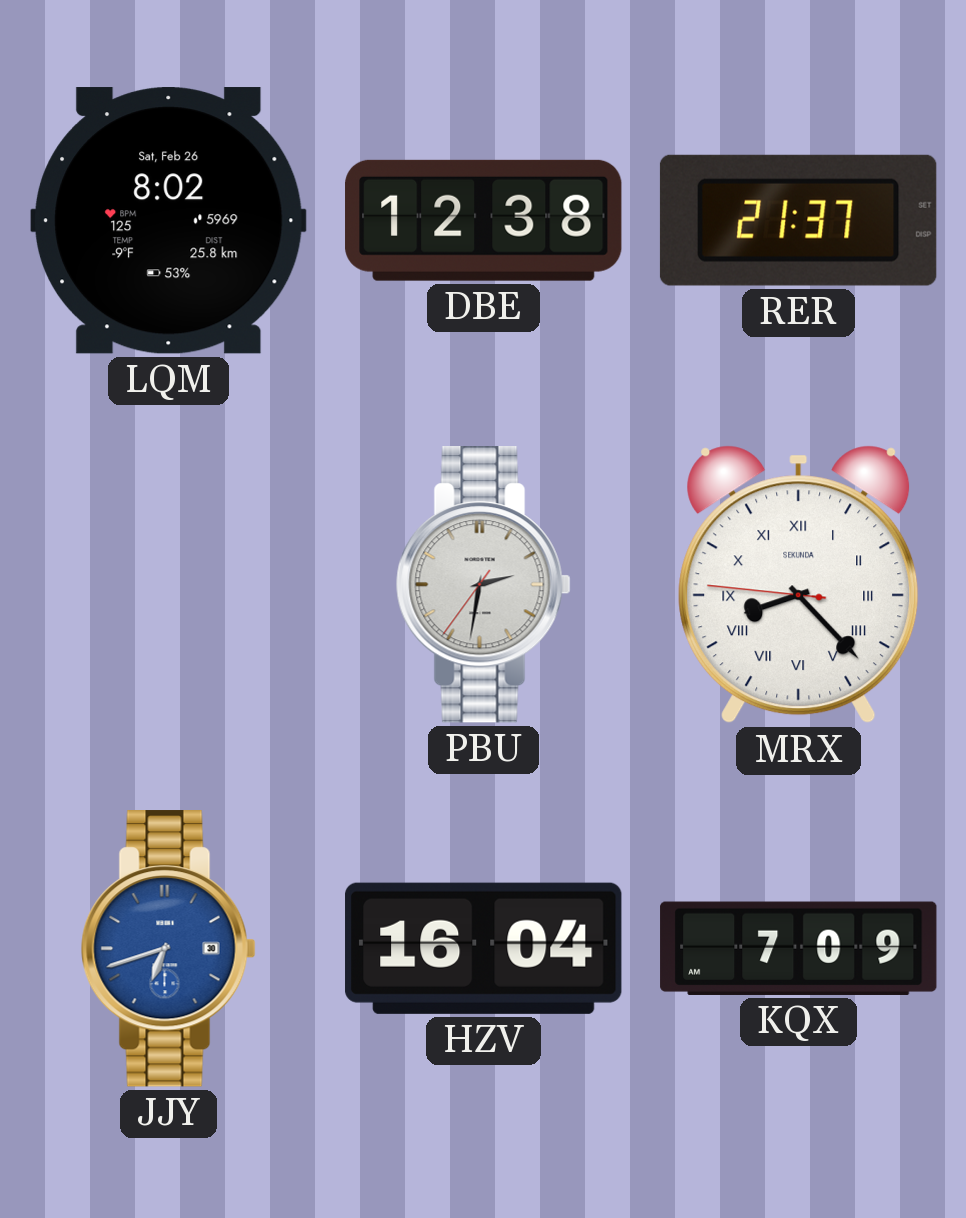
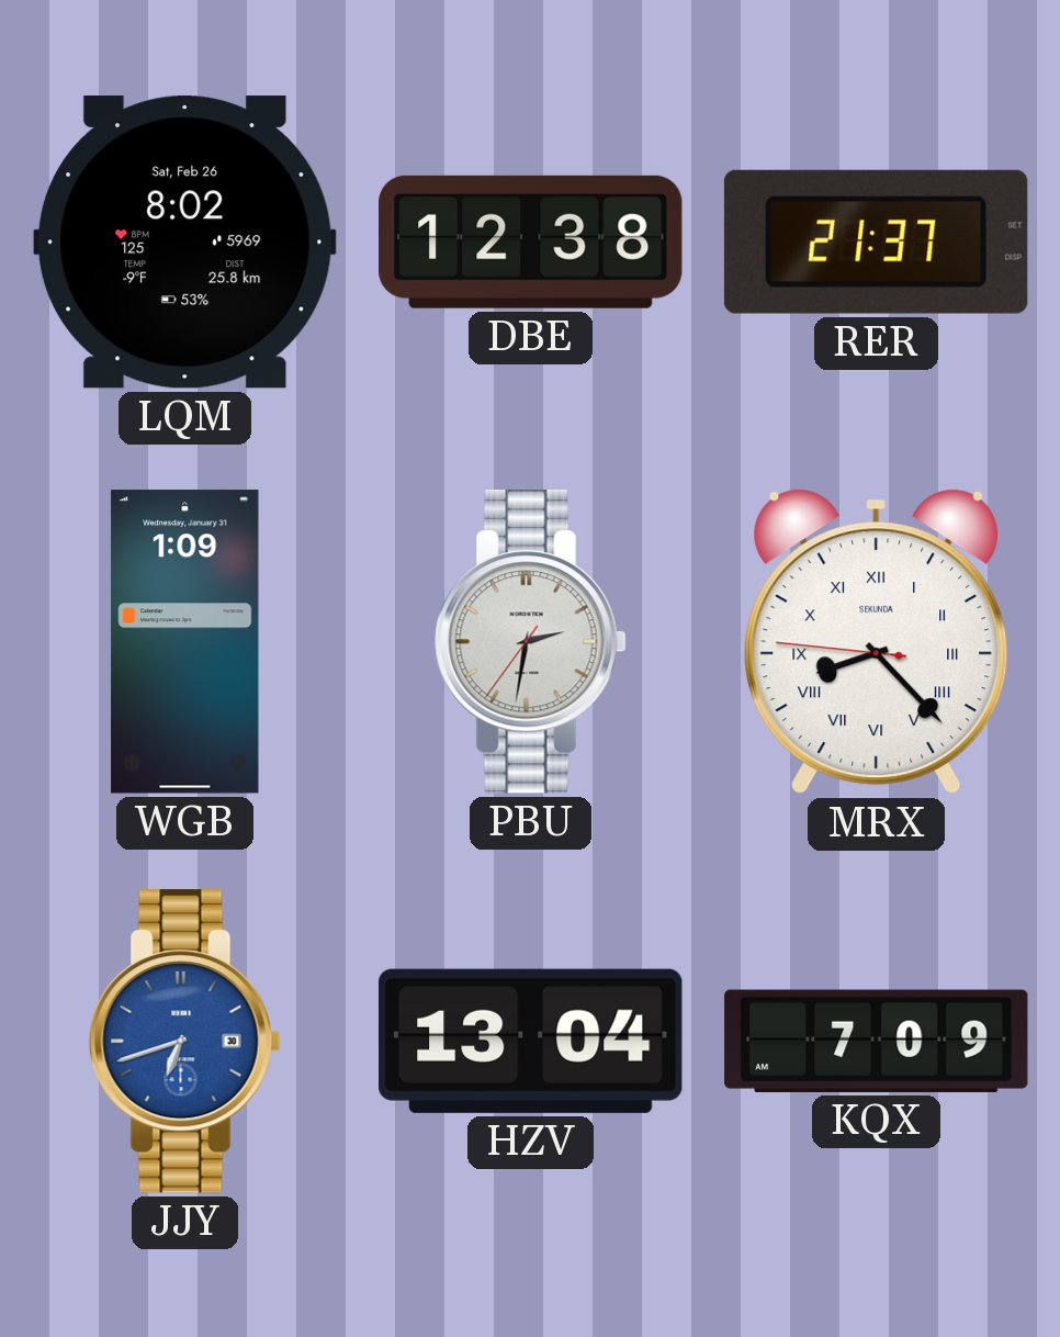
WGB: none -> 1:09
HZV: 16:04 -> 13:04
